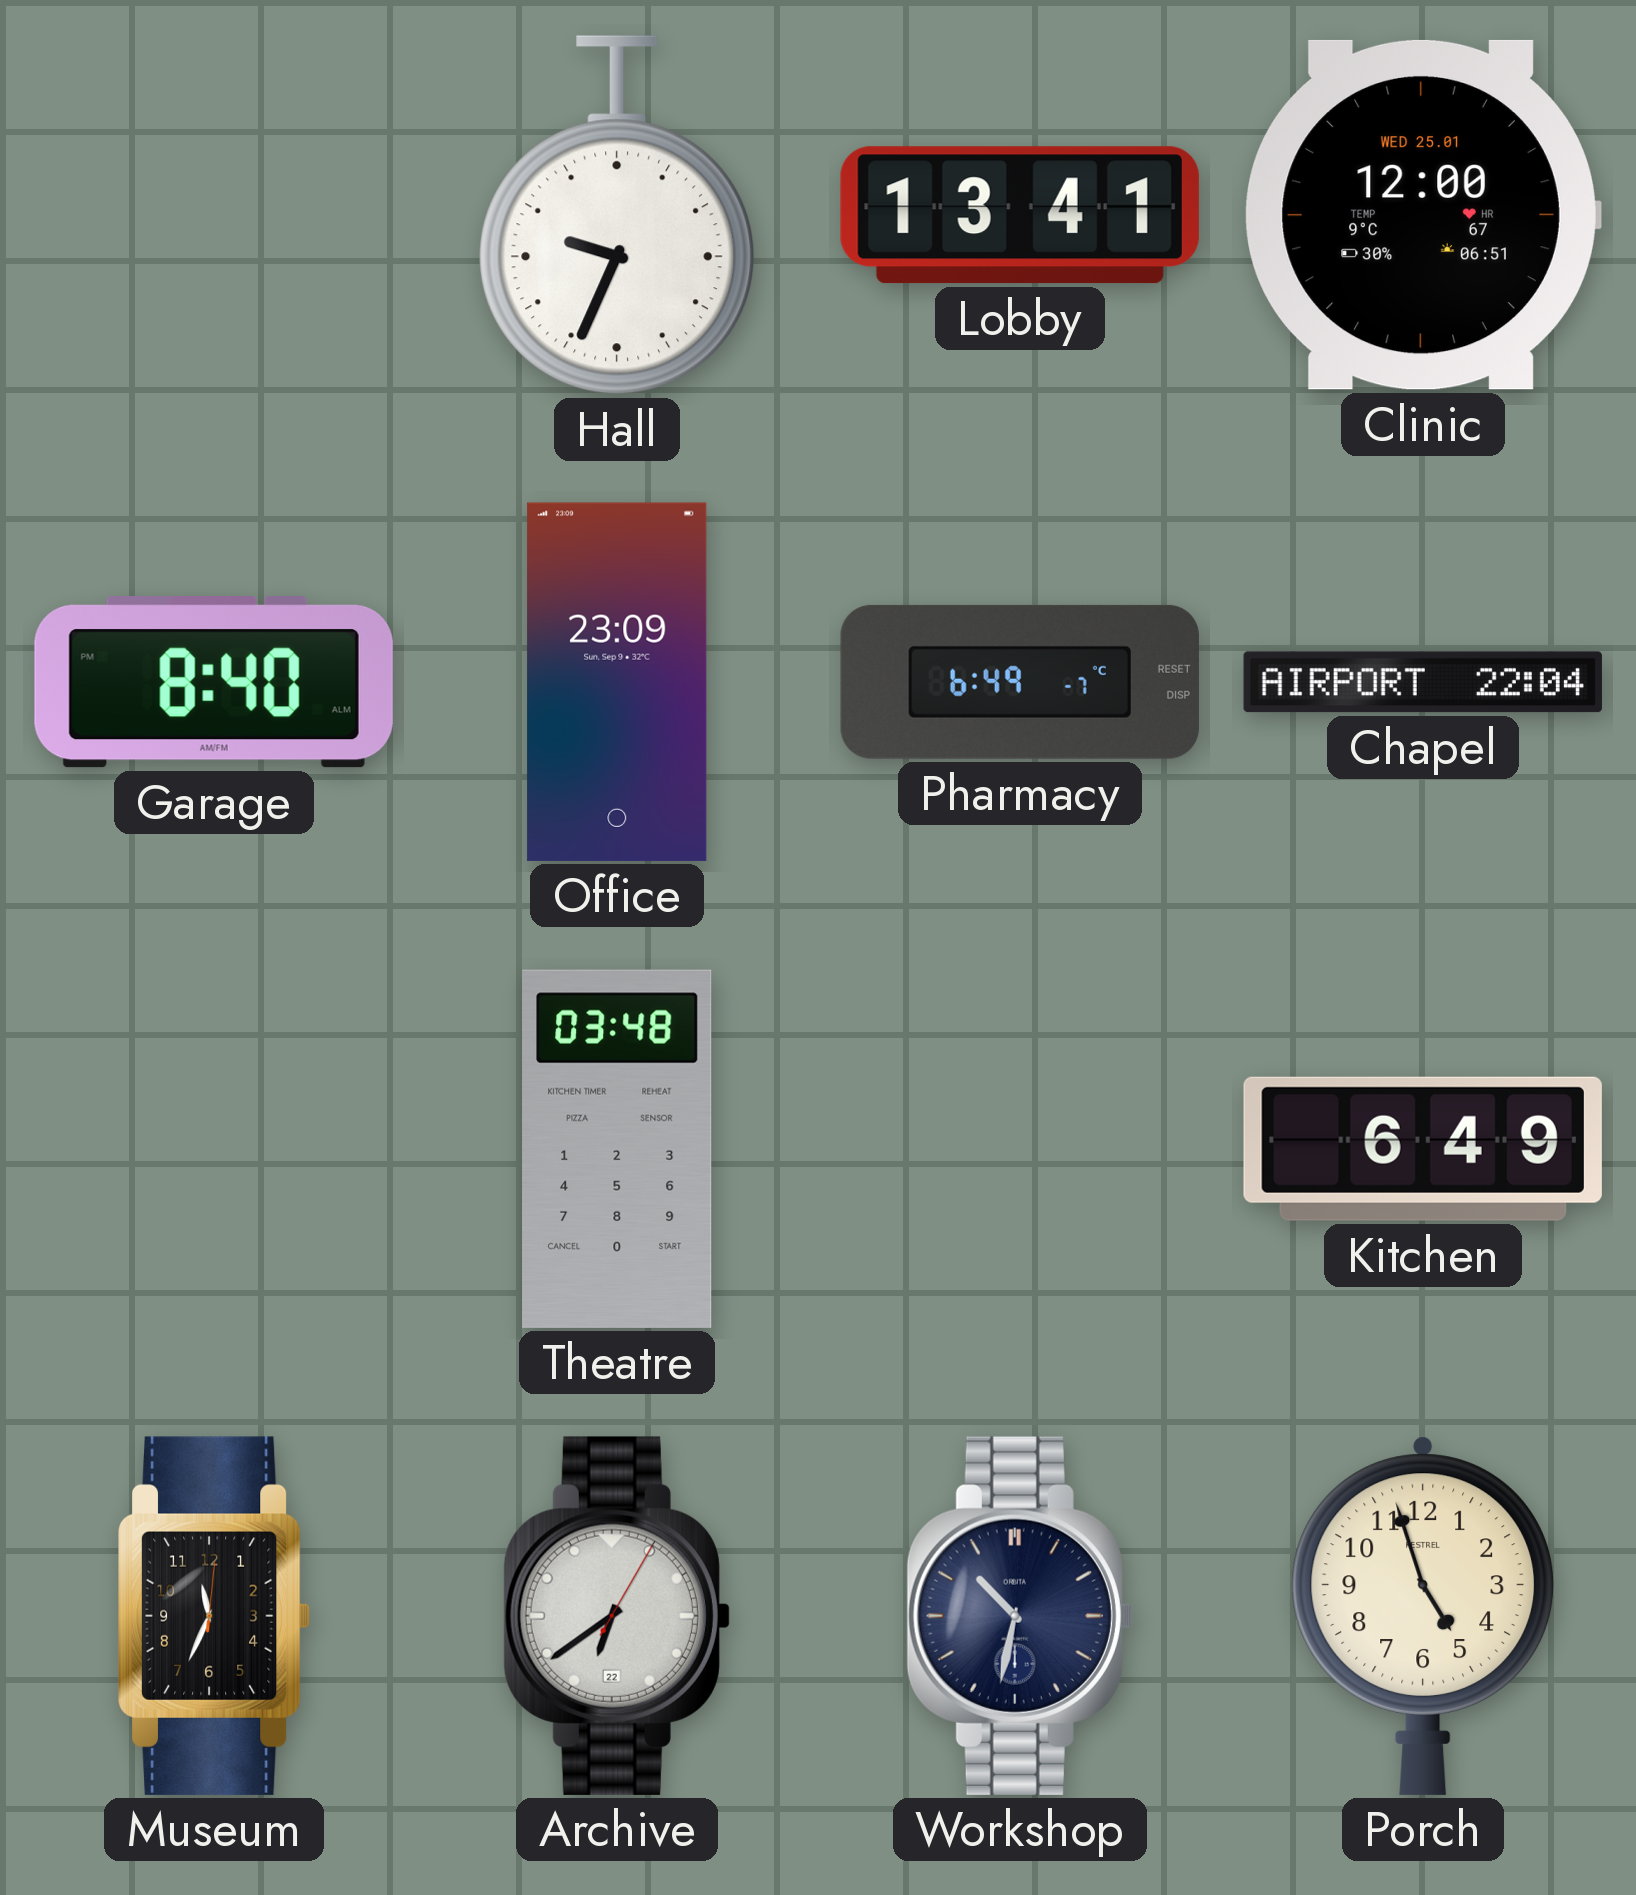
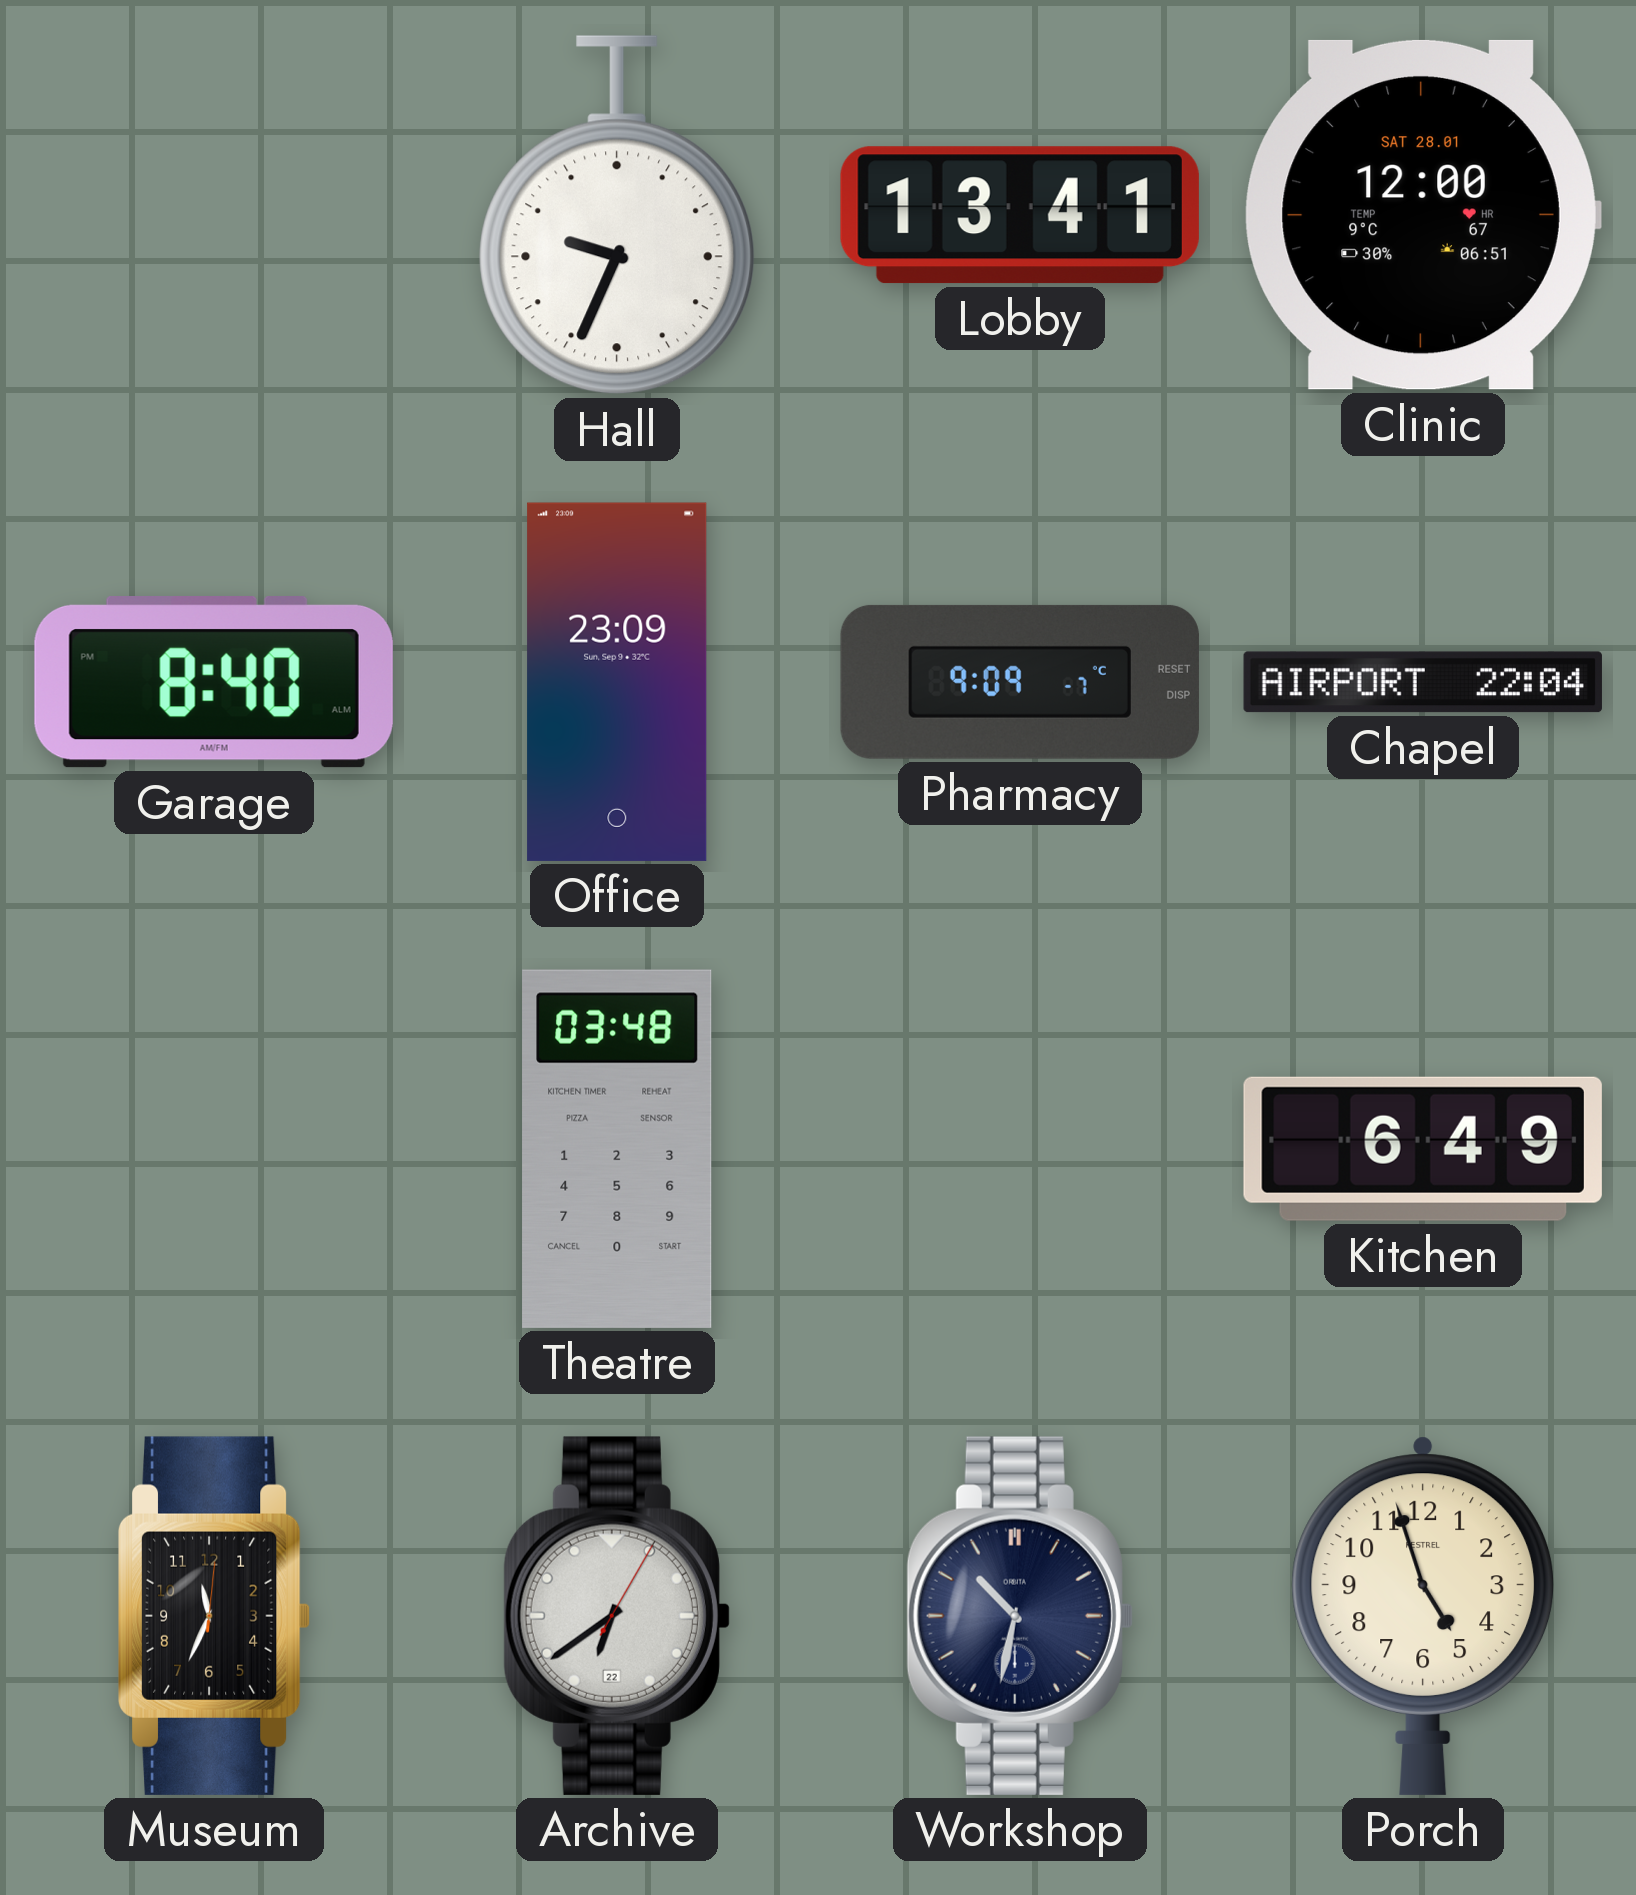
Clinic date: WED 25.01 -> SAT 28.01
Pharmacy: 6:49 -> 9:09
